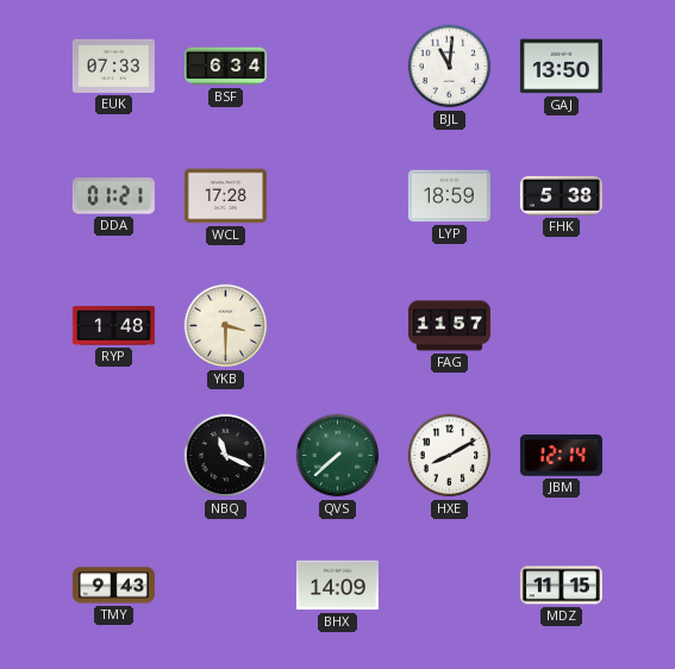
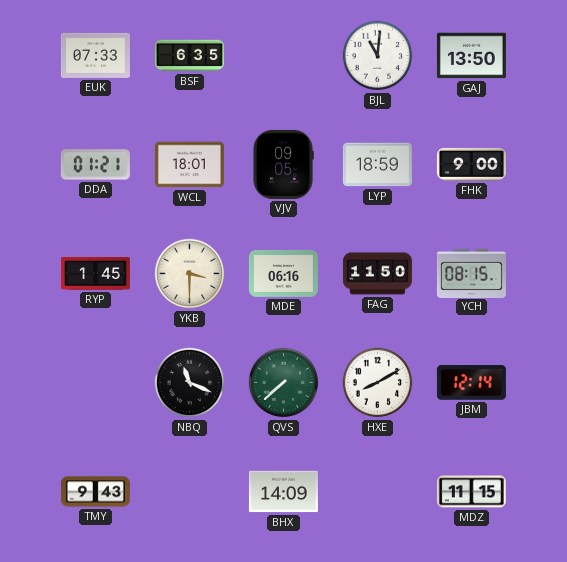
BSF: 6:34 -> 6:35
WCL: 17:28 -> 18:01
VJV: none -> 09:05
FHK: 5:38 -> 9:00
RYP: 1:48 -> 1:45
MDE: none -> 06:16
FAG: 11:57 -> 11:50
YCH: none -> 08:15
